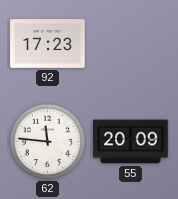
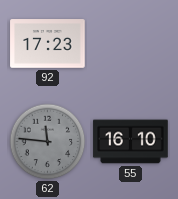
62 dial: white -> grey
55: 20:09 -> 16:10
